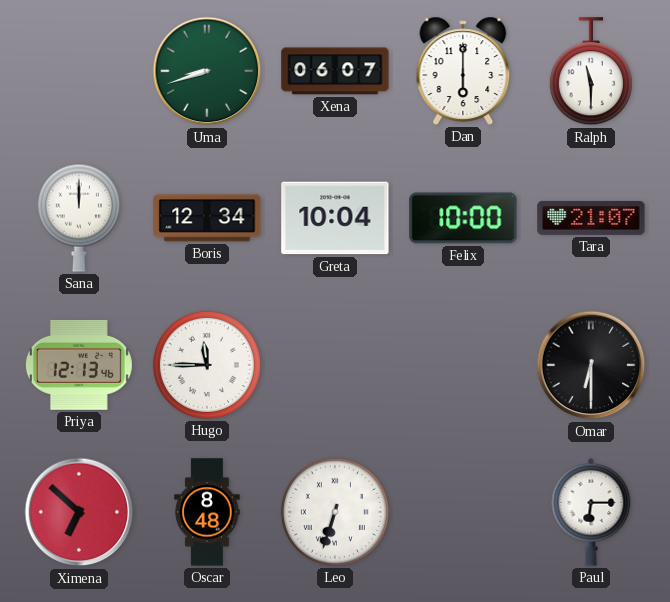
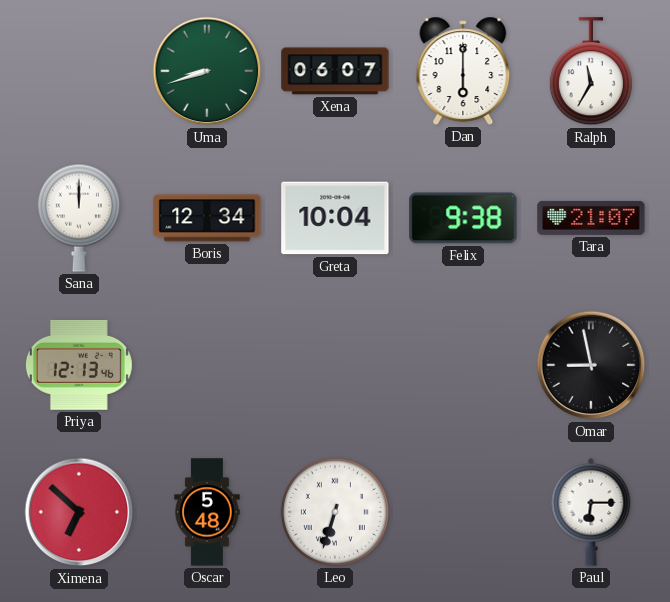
Ralph: 11:30 -> 11:35
Felix: 10:00 -> 9:38
Hugo: 11:45 -> none
Omar: 6:30 -> 8:58
Oscar: 8:48 -> 5:48
